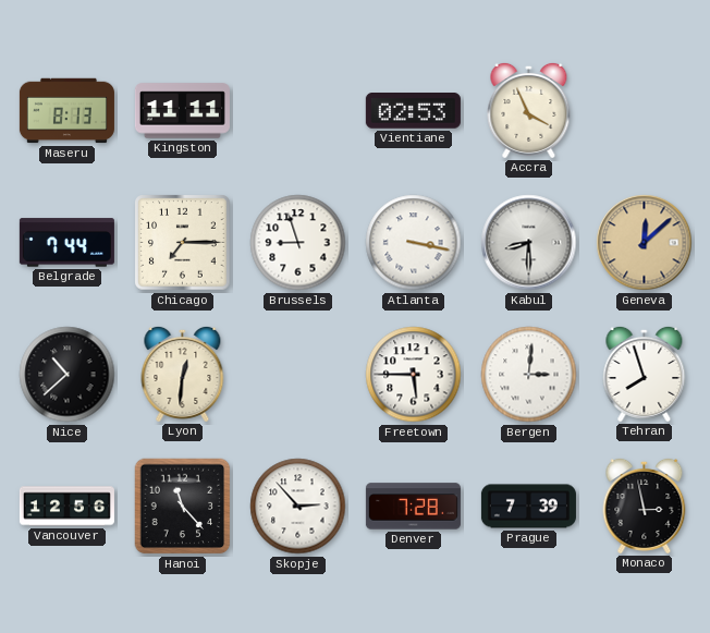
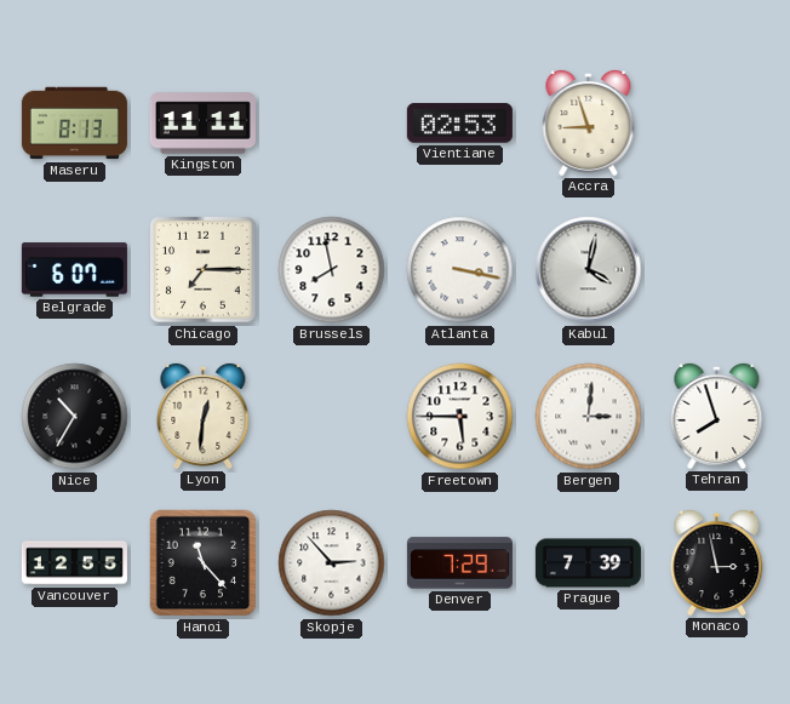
Accra: 3:56 -> 8:57
Belgrade: 7:44 -> 6:07
Brussels: 8:57 -> 7:58
Kabul: 8:30 -> 4:02
Geneva: 12:08 -> none
Nice: 10:38 -> 10:35
Vancouver: 12:56 -> 12:55
Denver: 7:28 -> 7:29
